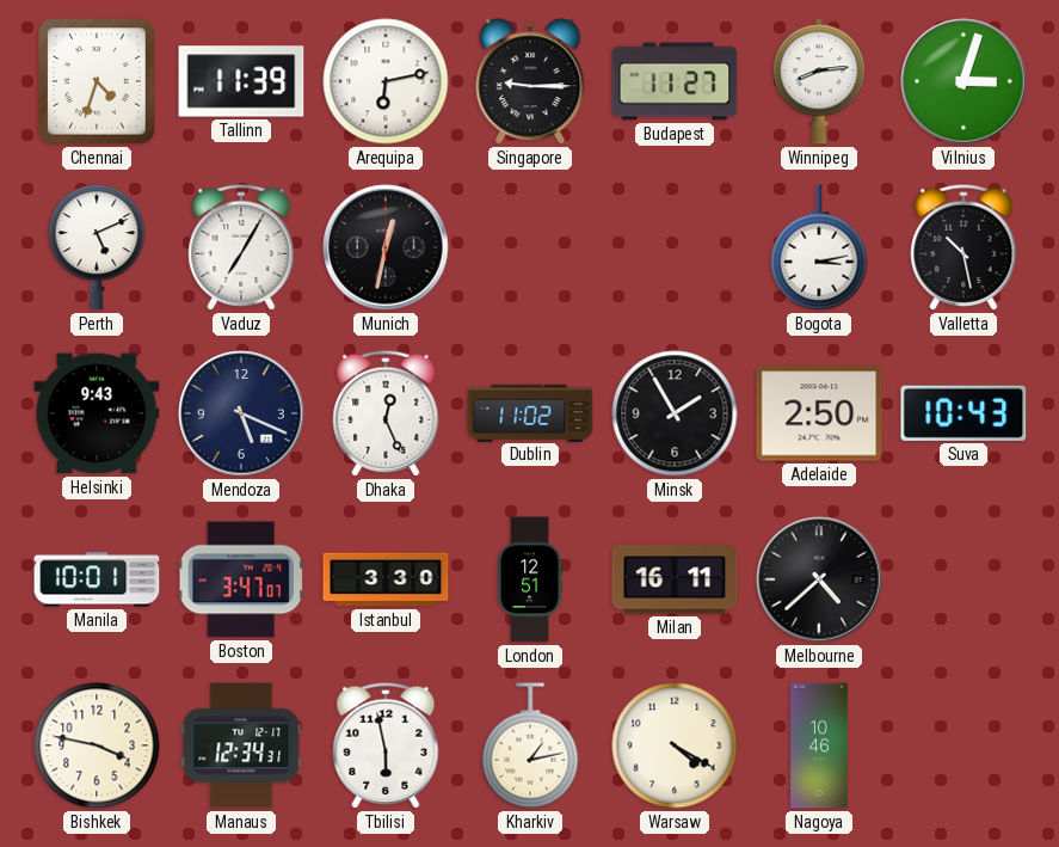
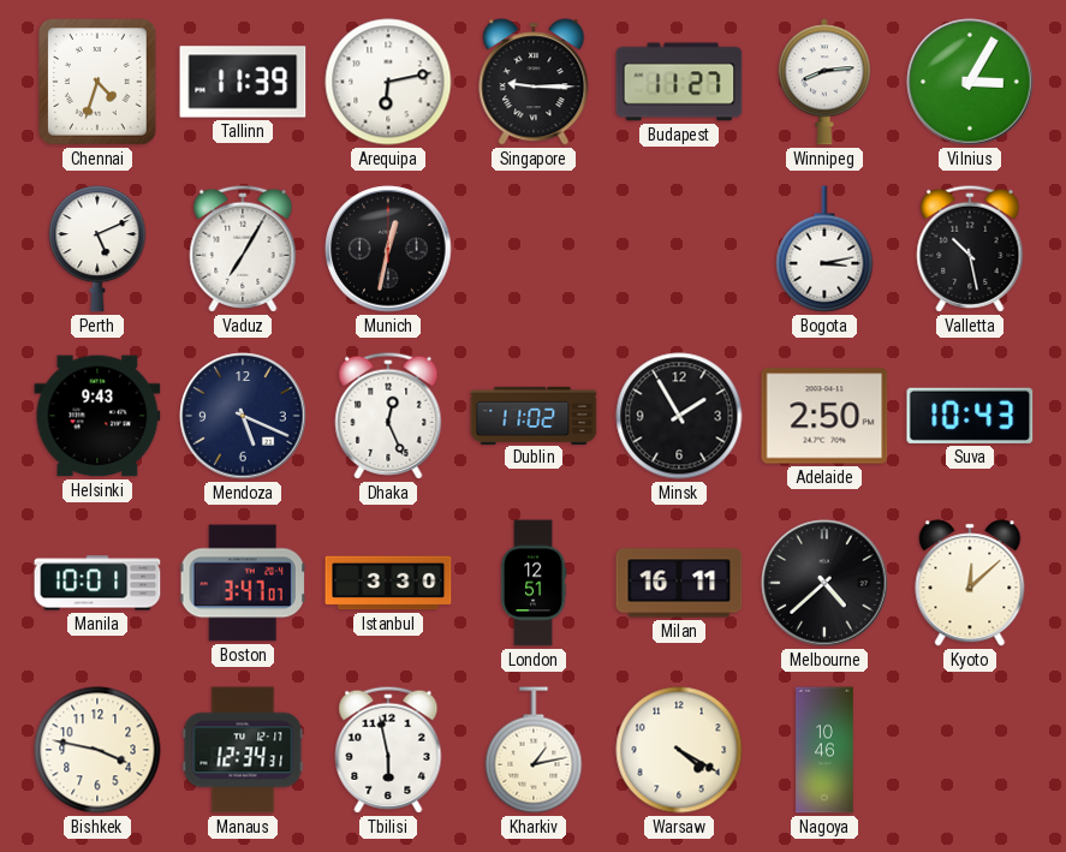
Vilnius: 3:03 -> 3:05
Kyoto: none -> 12:08
